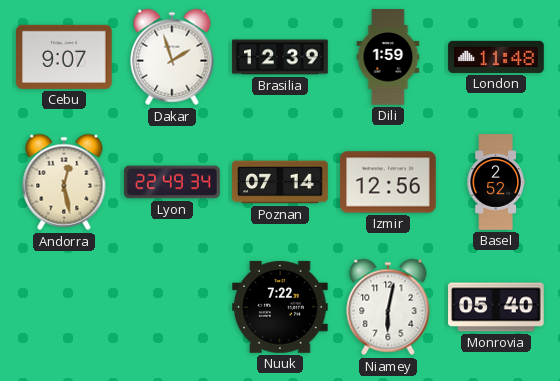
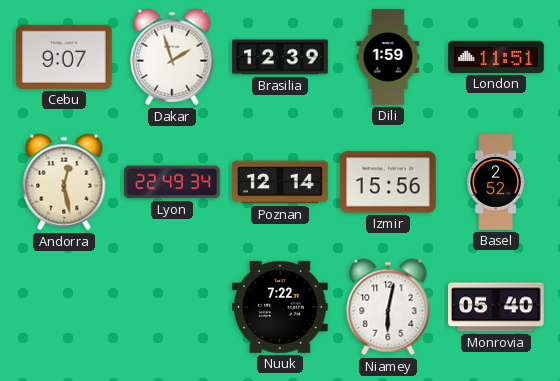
London: 11:48 -> 11:51
Poznan: 07:14 -> 12:14
Izmir: 12:56 -> 15:56
